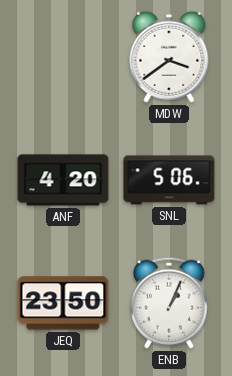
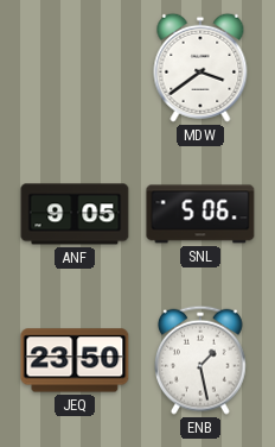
ANF: 4:20 -> 9:05
ENB: 1:04 -> 1:28
